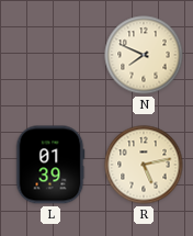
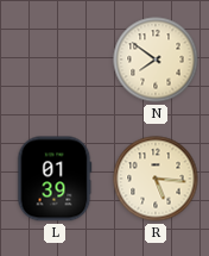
N: 7:49 -> 7:51
R: 5:13 -> 5:16
